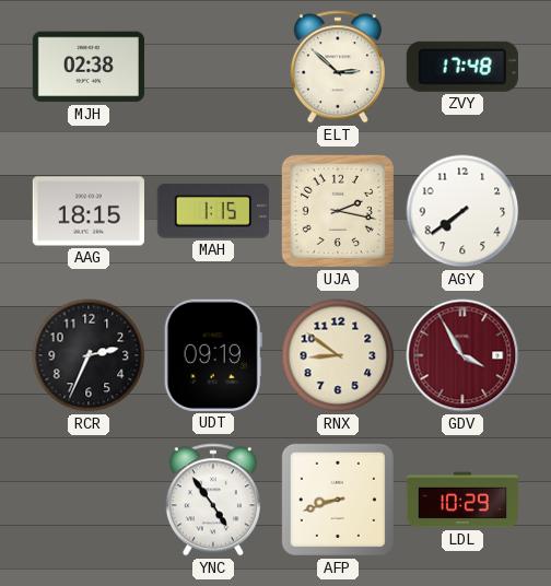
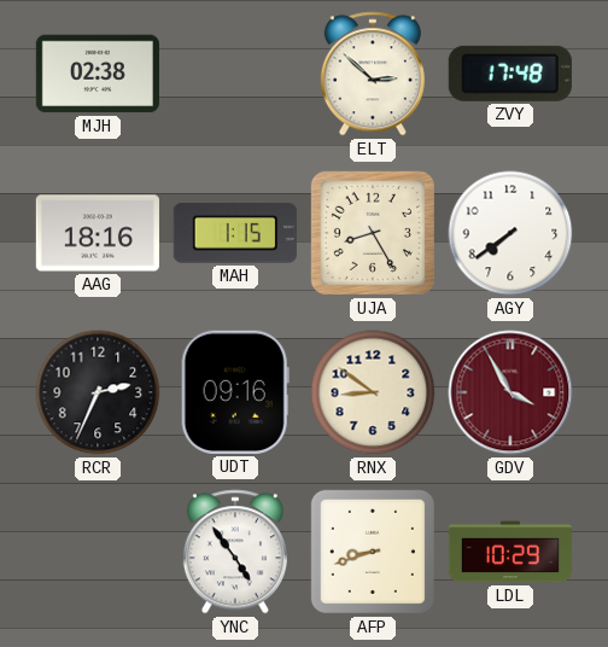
AAG: 18:15 -> 18:16
UJA: 2:17 -> 8:25
UDT: 09:19 -> 09:16
